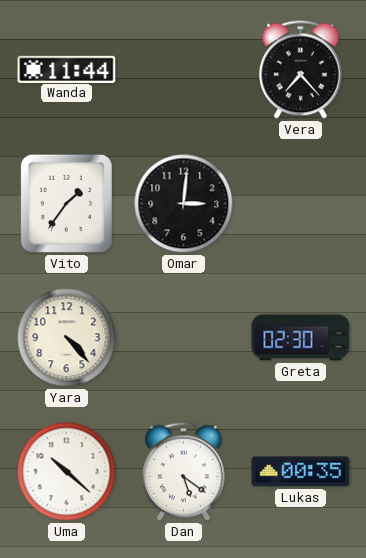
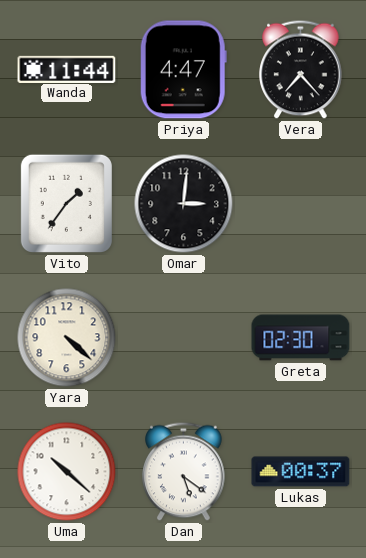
Priya: none -> 4:47
Yara: 4:23 -> 4:22
Lukas: 00:35 -> 00:37
